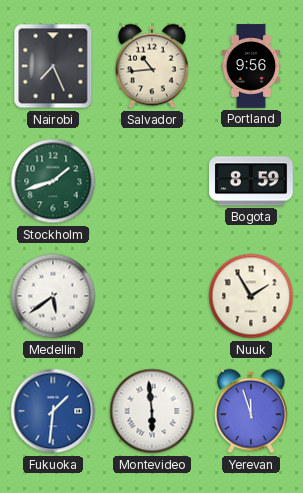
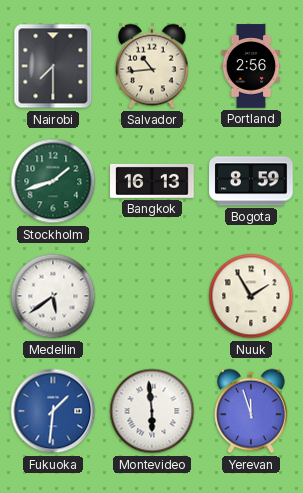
Nairobi: 7:26 -> 7:30
Portland: 9:56 -> 2:56
Bangkok: none -> 16:13
